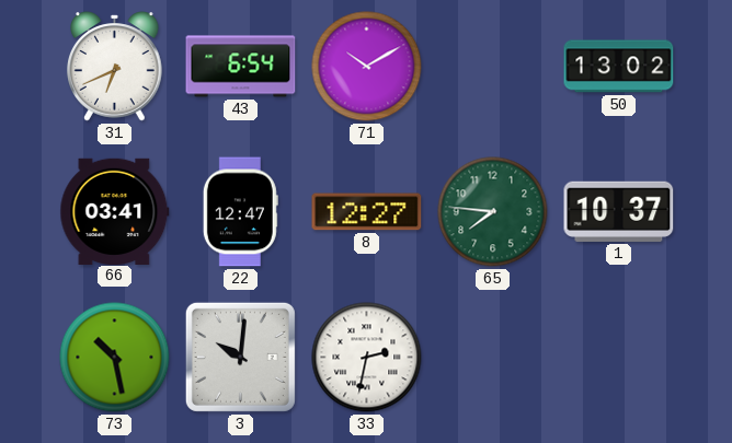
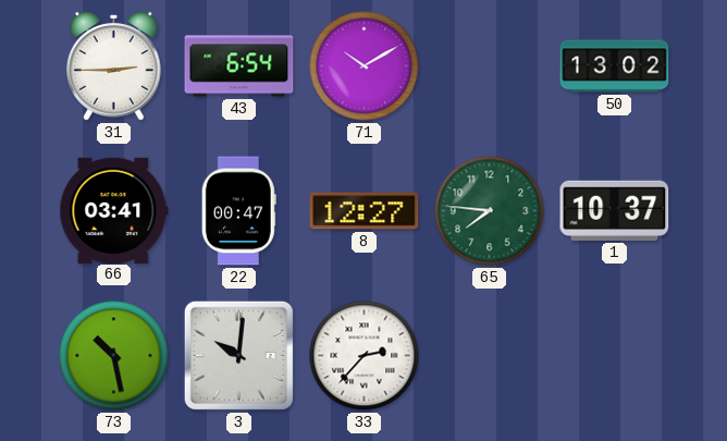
31: 6:41 -> 2:45
22: 12:47 -> 00:47
33: 2:32 -> 2:37
